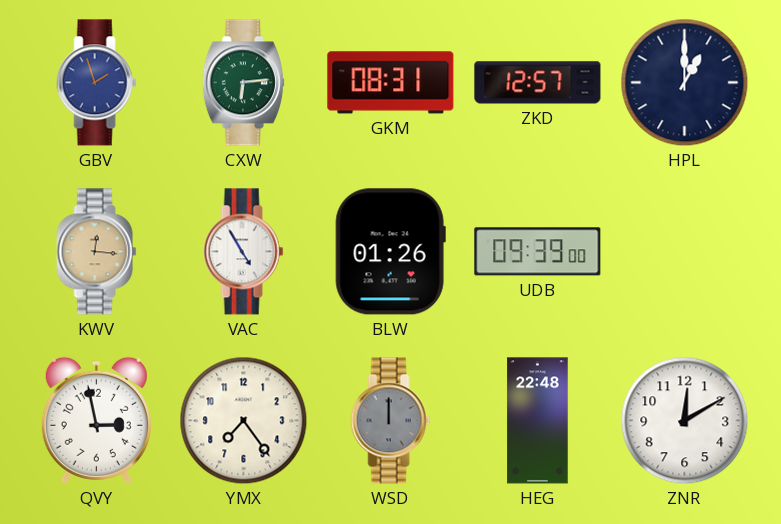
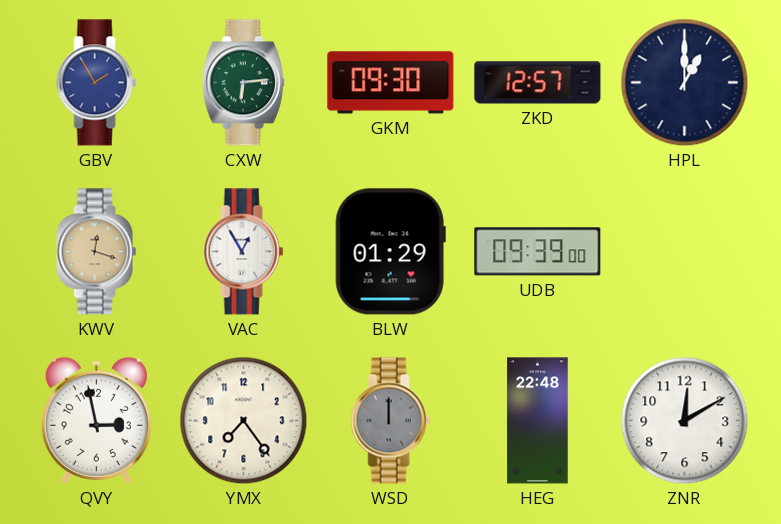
GBV: 1:57 -> 1:55
GKM: 08:31 -> 09:30
KWV: 12:16 -> 12:18
VAC: 4:55 -> 12:55
BLW: 01:26 -> 01:29
